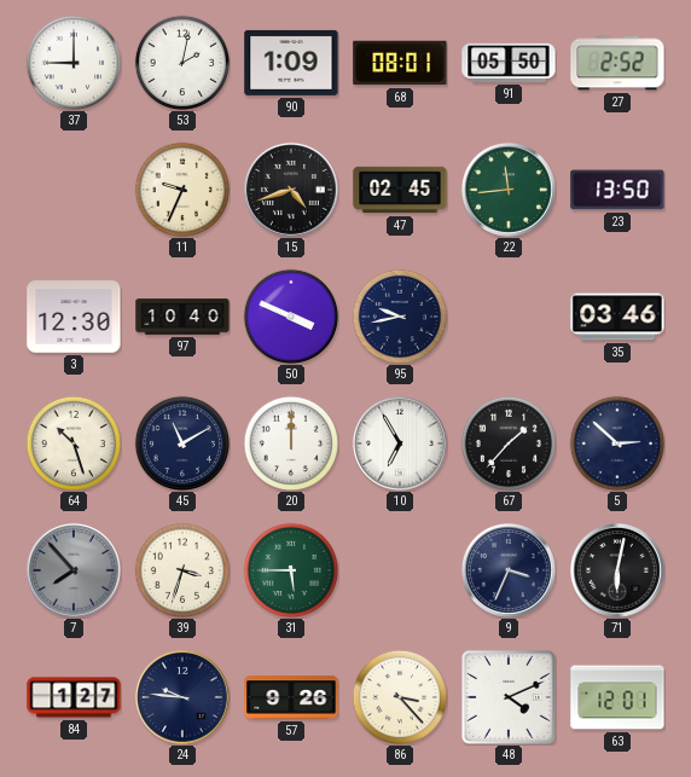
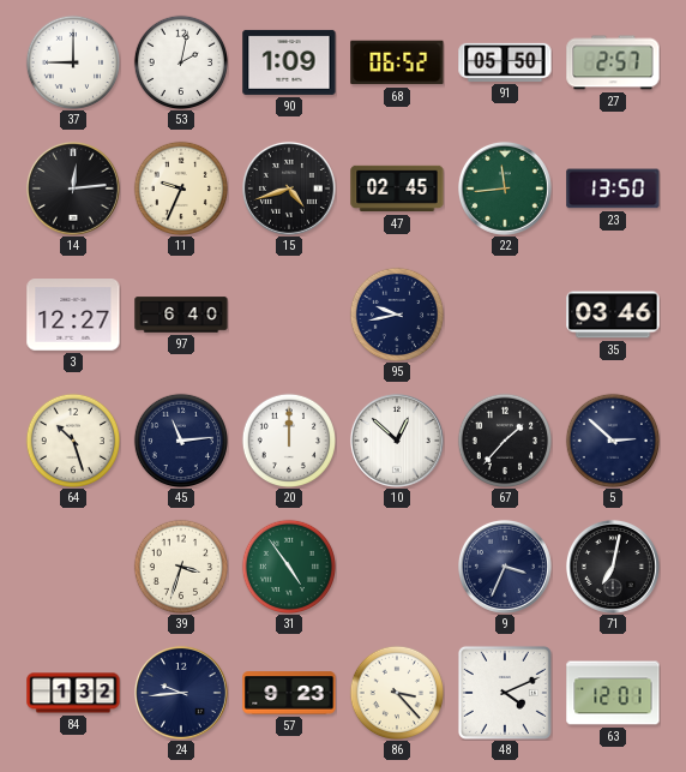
68: 08:01 -> 06:52
27: 2:52 -> 2:57
14: none -> 12:14
3: 12:30 -> 12:27
97: 10:40 -> 6:40
50: 3:49 -> none
45: 11:10 -> 11:14
10: 6:55 -> 12:52
7: 7:53 -> none
31: 5:45 -> 4:54
71: 6:02 -> 7:02
84: 1:27 -> 1:32
24: 9:46 -> 9:44
57: 9:26 -> 9:23
